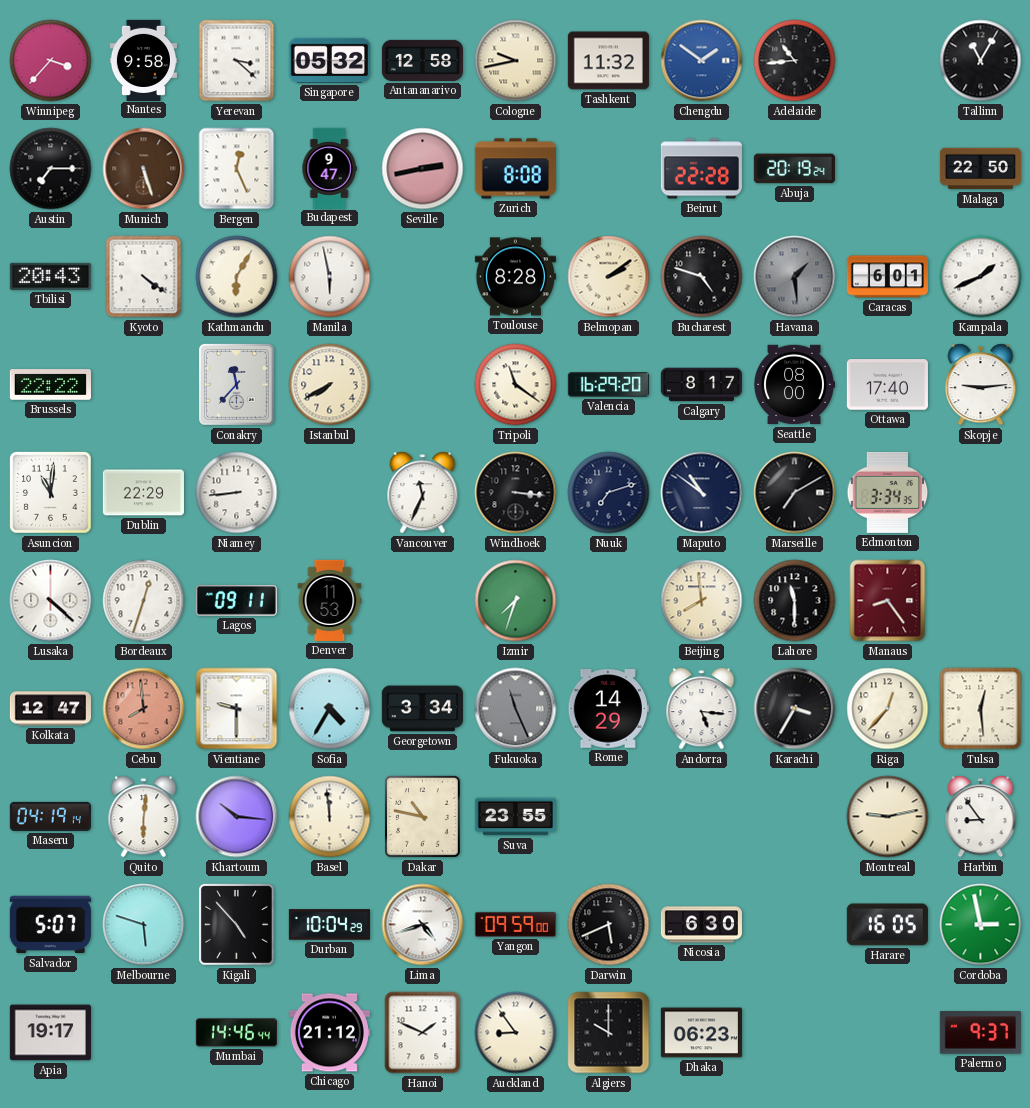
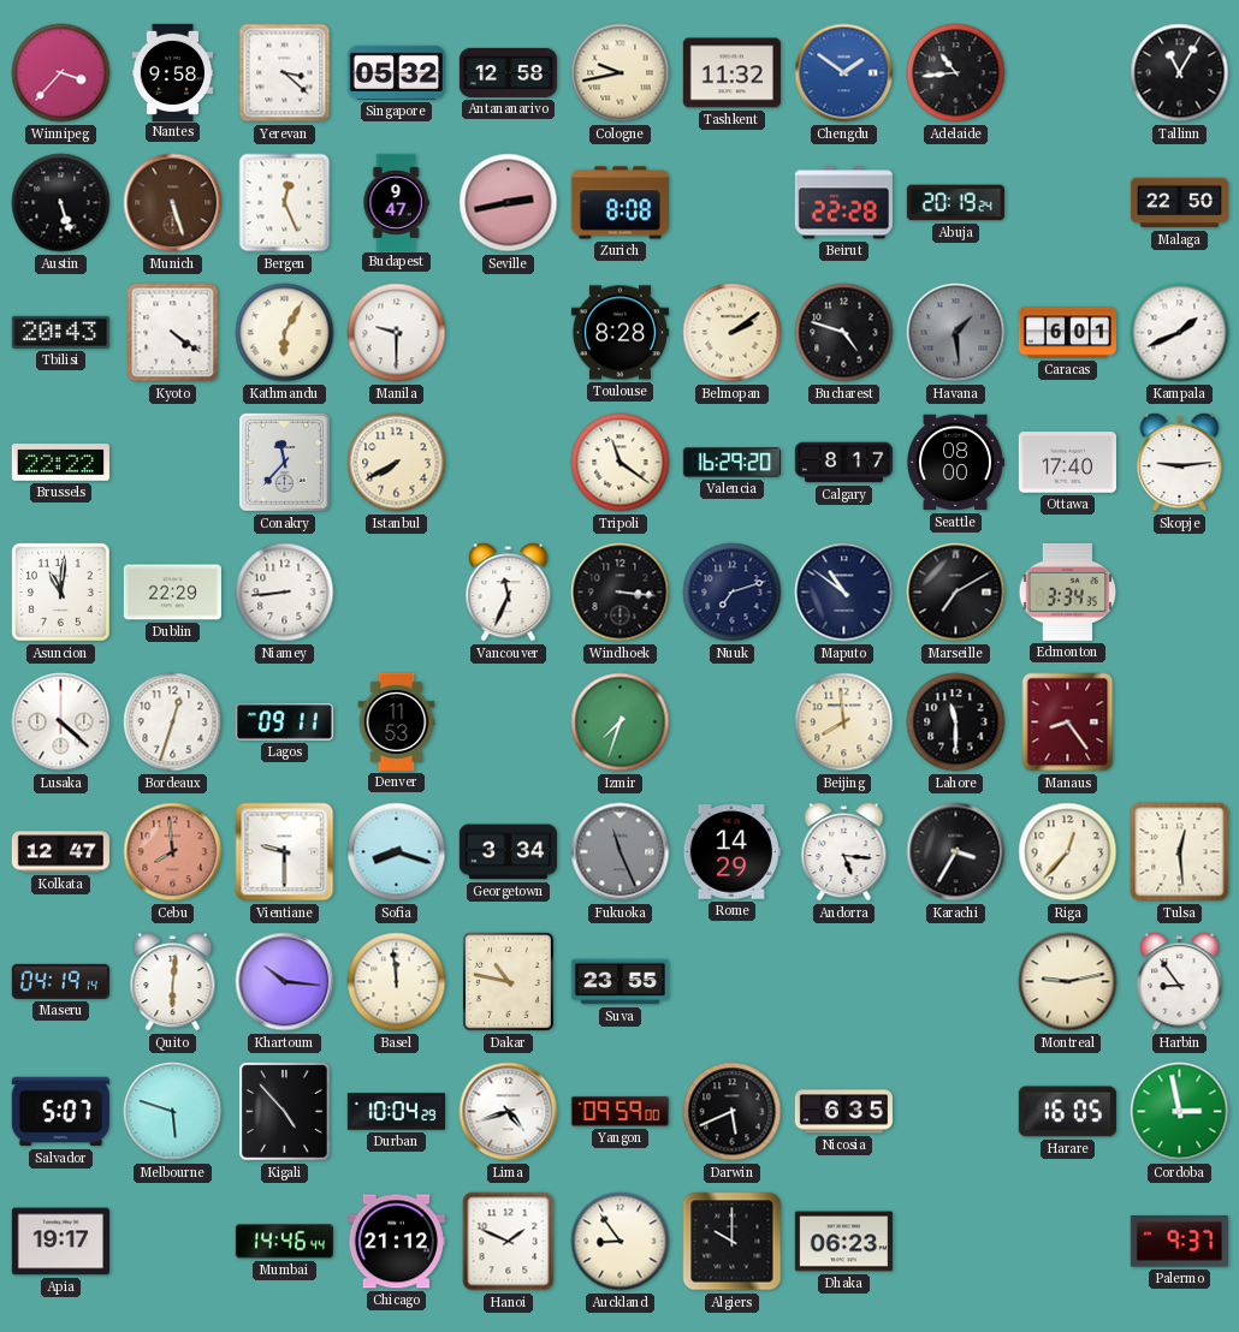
Austin: 7:15 -> 5:27
Manila: 5:58 -> 9:30
Sofia: 4:35 -> 8:18
Nicosia: 6:30 -> 6:35
